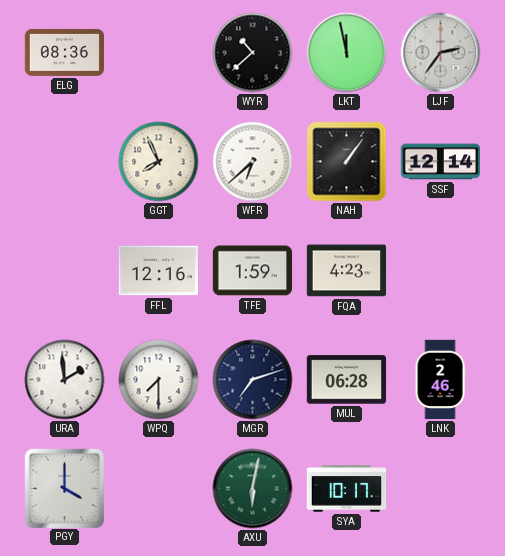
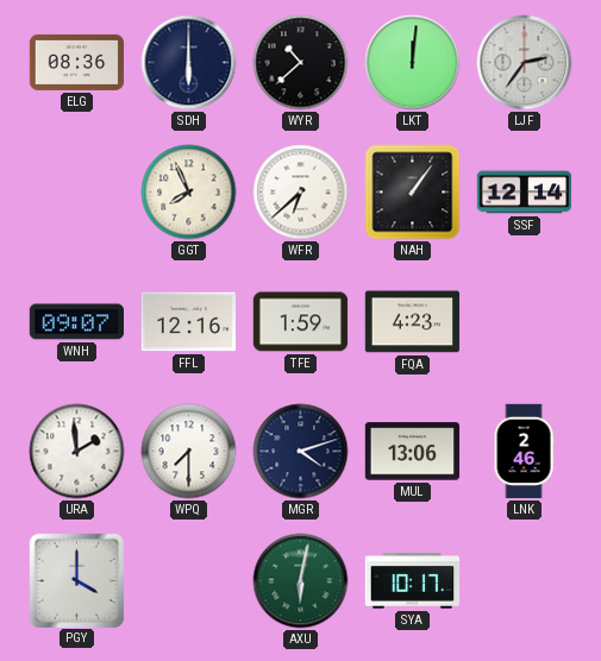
SDH: none -> 6:00
LKT: 11:58 -> 12:01
WNH: none -> 09:07
MGR: 7:12 -> 4:12
MUL: 06:28 -> 13:06
